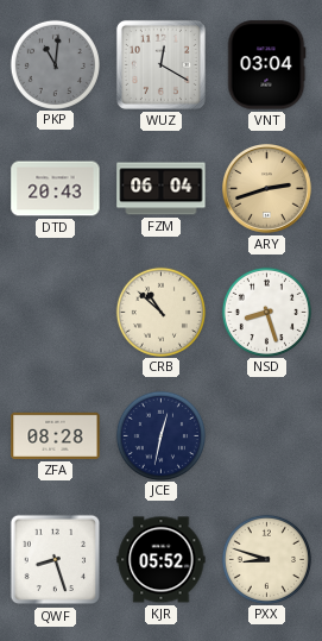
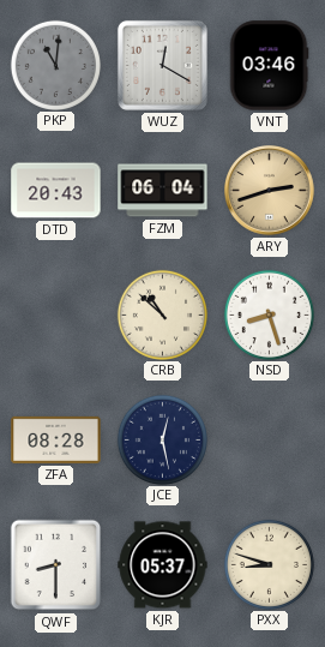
VNT: 03:04 -> 03:46
JCE: 12:32 -> 12:28
QWF: 8:27 -> 8:30
KJR: 05:52 -> 05:37
